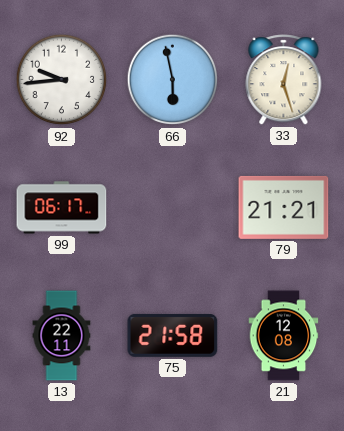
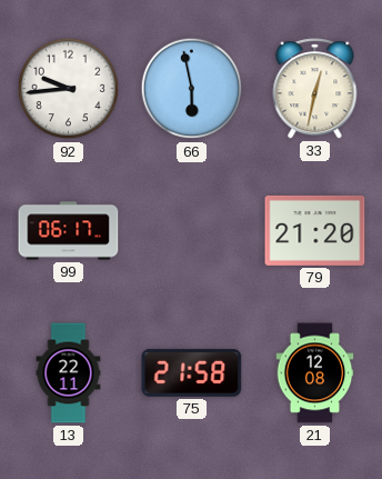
33: 12:27 -> 12:32
79: 21:21 -> 21:20
